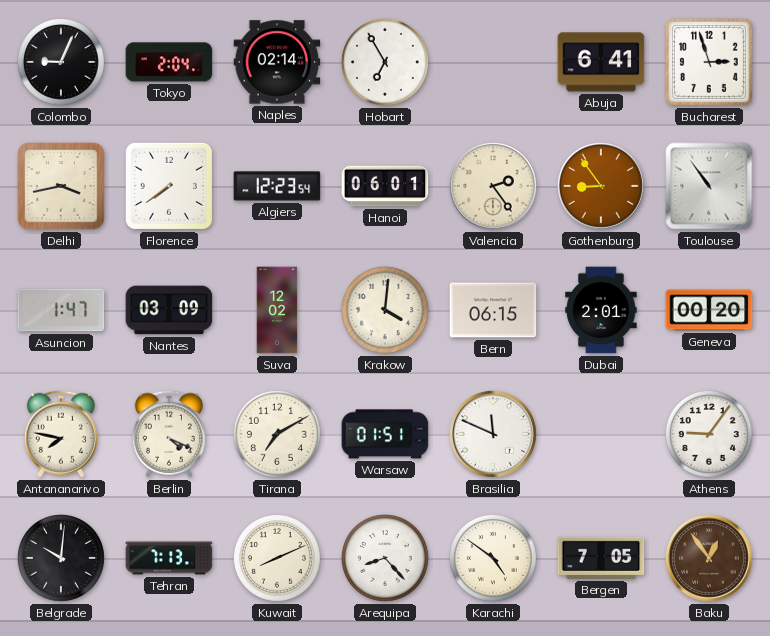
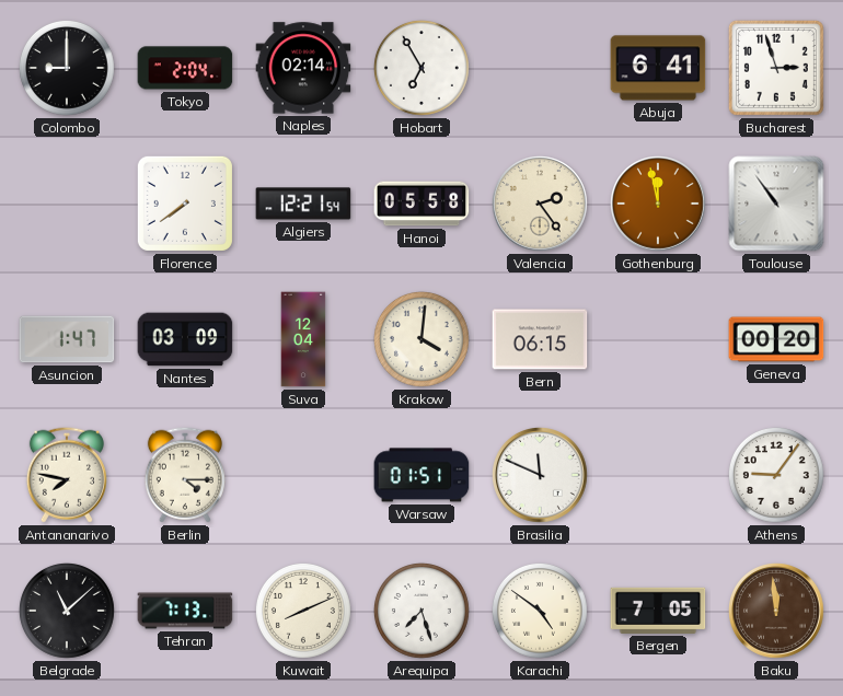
Colombo: 9:04 -> 9:00
Delhi: 3:43 -> none
Algiers: 12:23 -> 12:21
Hanoi: 06:01 -> 05:58
Gothenburg: 8:54 -> 11:58
Suva: 12:02 -> 12:04
Dubai: 2:01 -> none
Berlin: 4:19 -> 4:15
Tirana: 7:10 -> none
Belgrade: 10:01 -> 11:08
Arequipa: 8:23 -> 7:27
Baku: 12:54 -> 11:59
